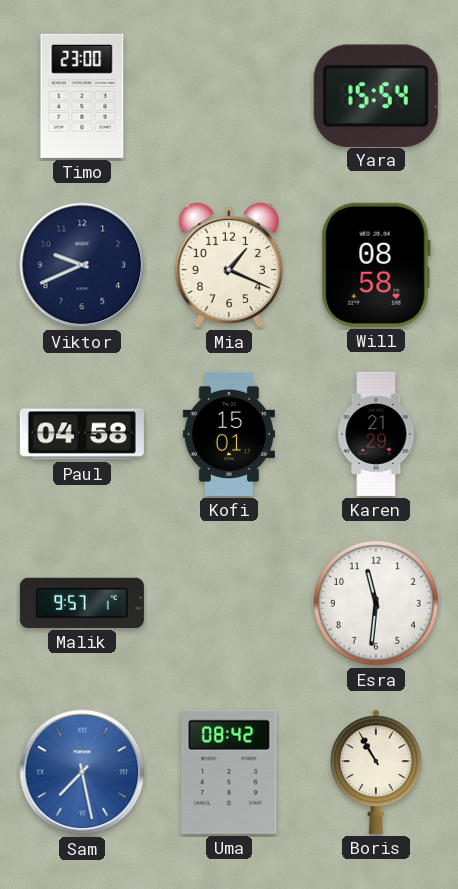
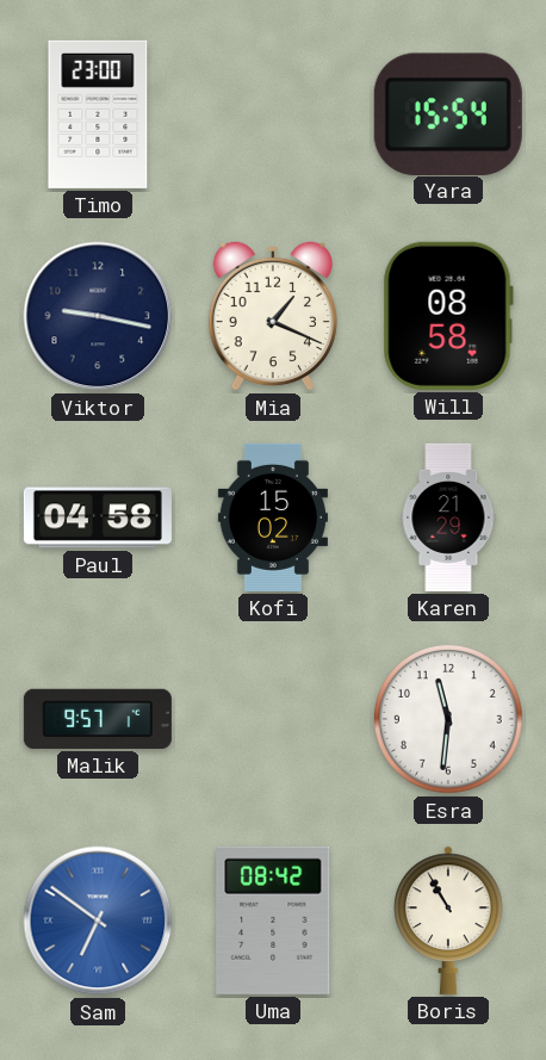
Viktor: 9:41 -> 9:17
Kofi: 15:01 -> 15:02
Sam: 7:28 -> 6:51
